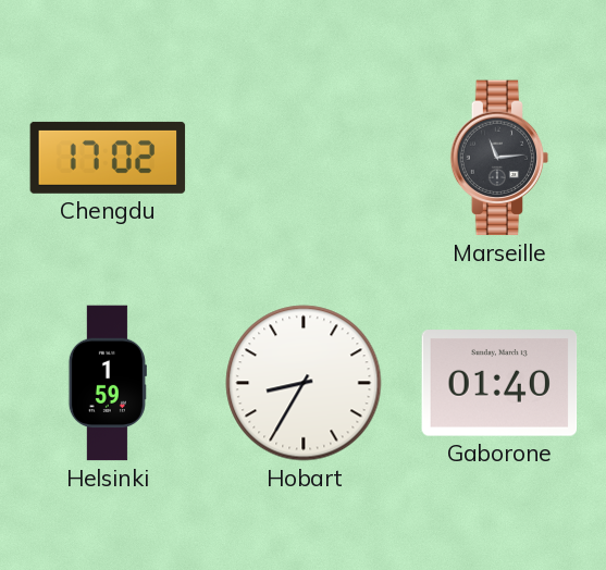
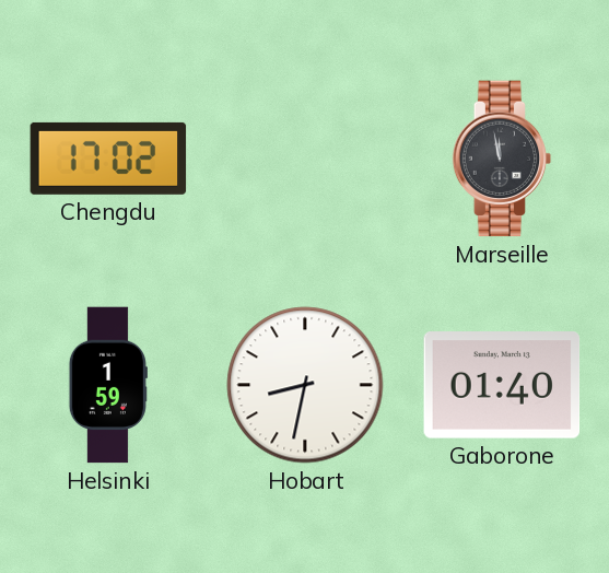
Marseille: 11:14 -> 11:58
Hobart: 8:35 -> 8:32
